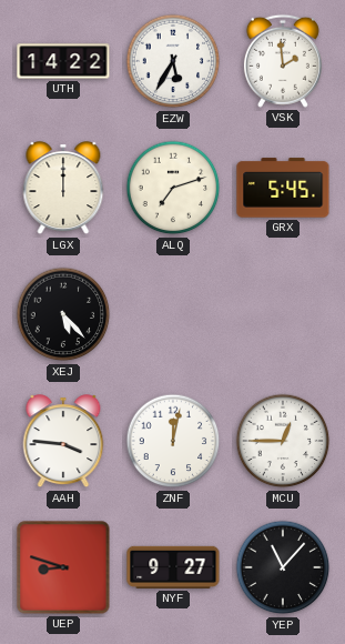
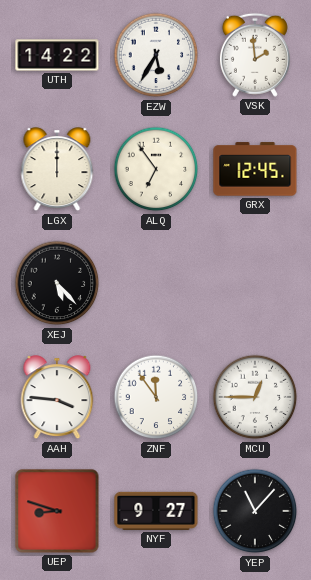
ALQ: 7:12 -> 6:54
GRX: 5:45 -> 12:45
ZNF: 12:02 -> 11:54
